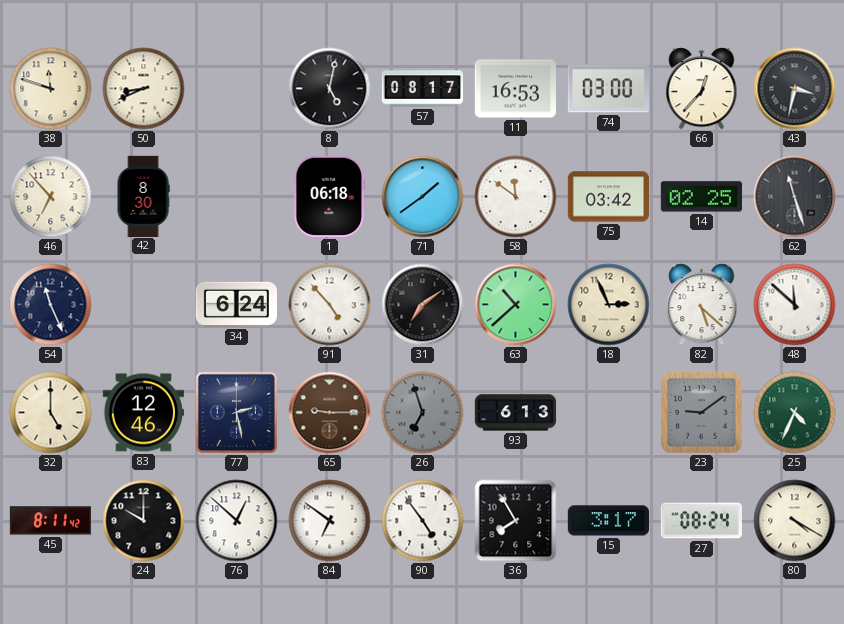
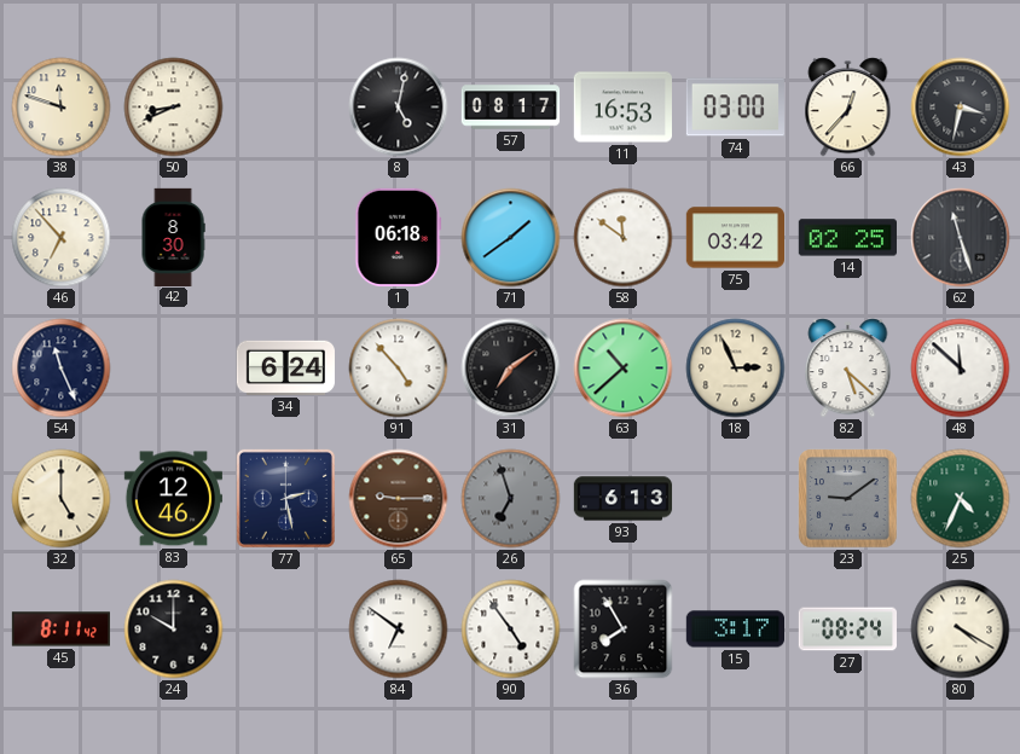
76: 12:52 -> none
